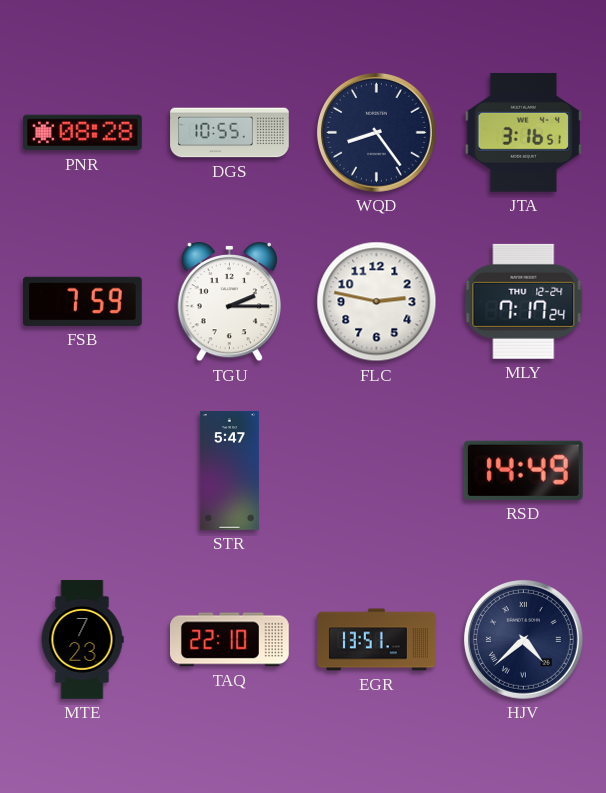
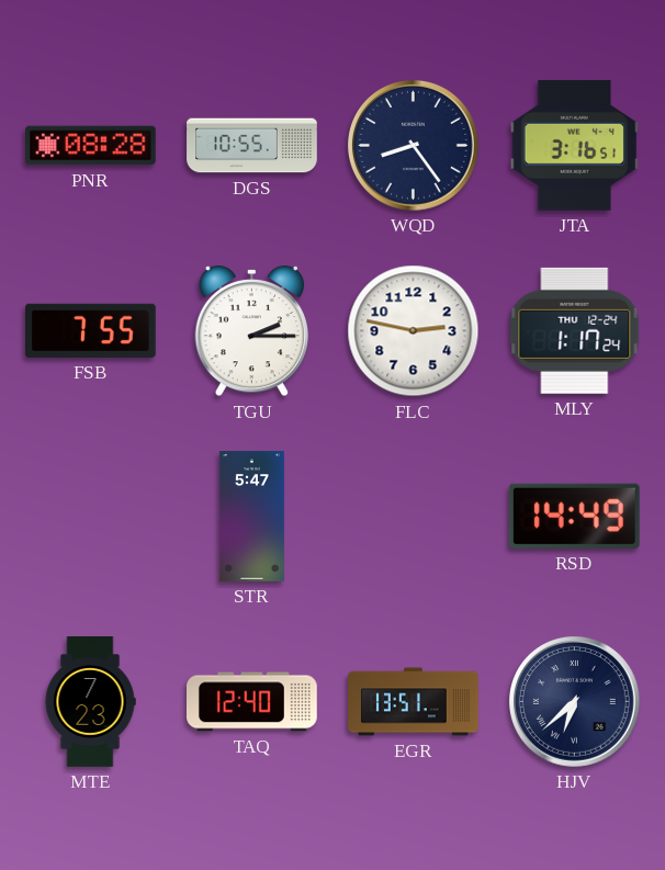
FSB: 7:59 -> 7:55
MLY: 7:17 -> 1:17
TAQ: 22:10 -> 12:40
HJV: 4:38 -> 6:38
